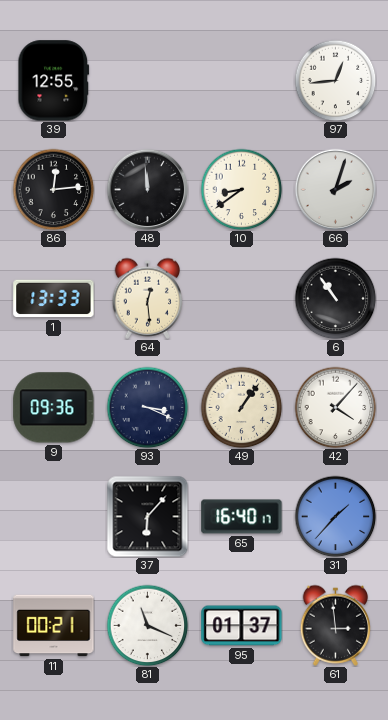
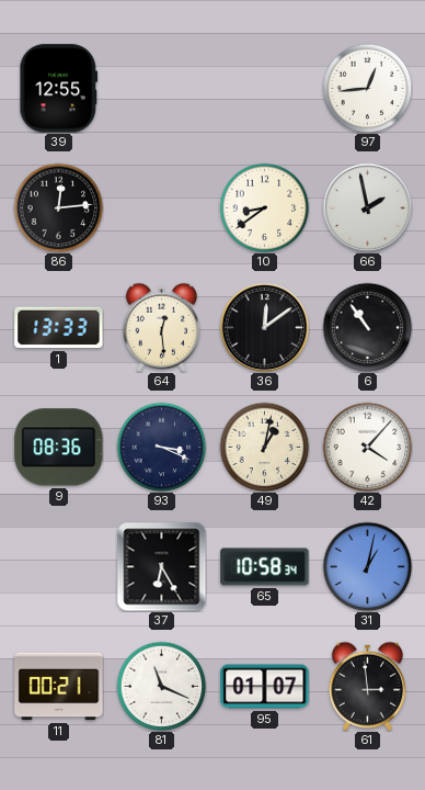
48: 11:59 -> none
66: 2:03 -> 1:58
36: none -> 12:09
9: 09:36 -> 08:36
49: 1:06 -> 1:02
37: 6:07 -> 6:25
65: 16:40 -> 10:58
31: 1:37 -> 1:02
95: 01:37 -> 01:07
